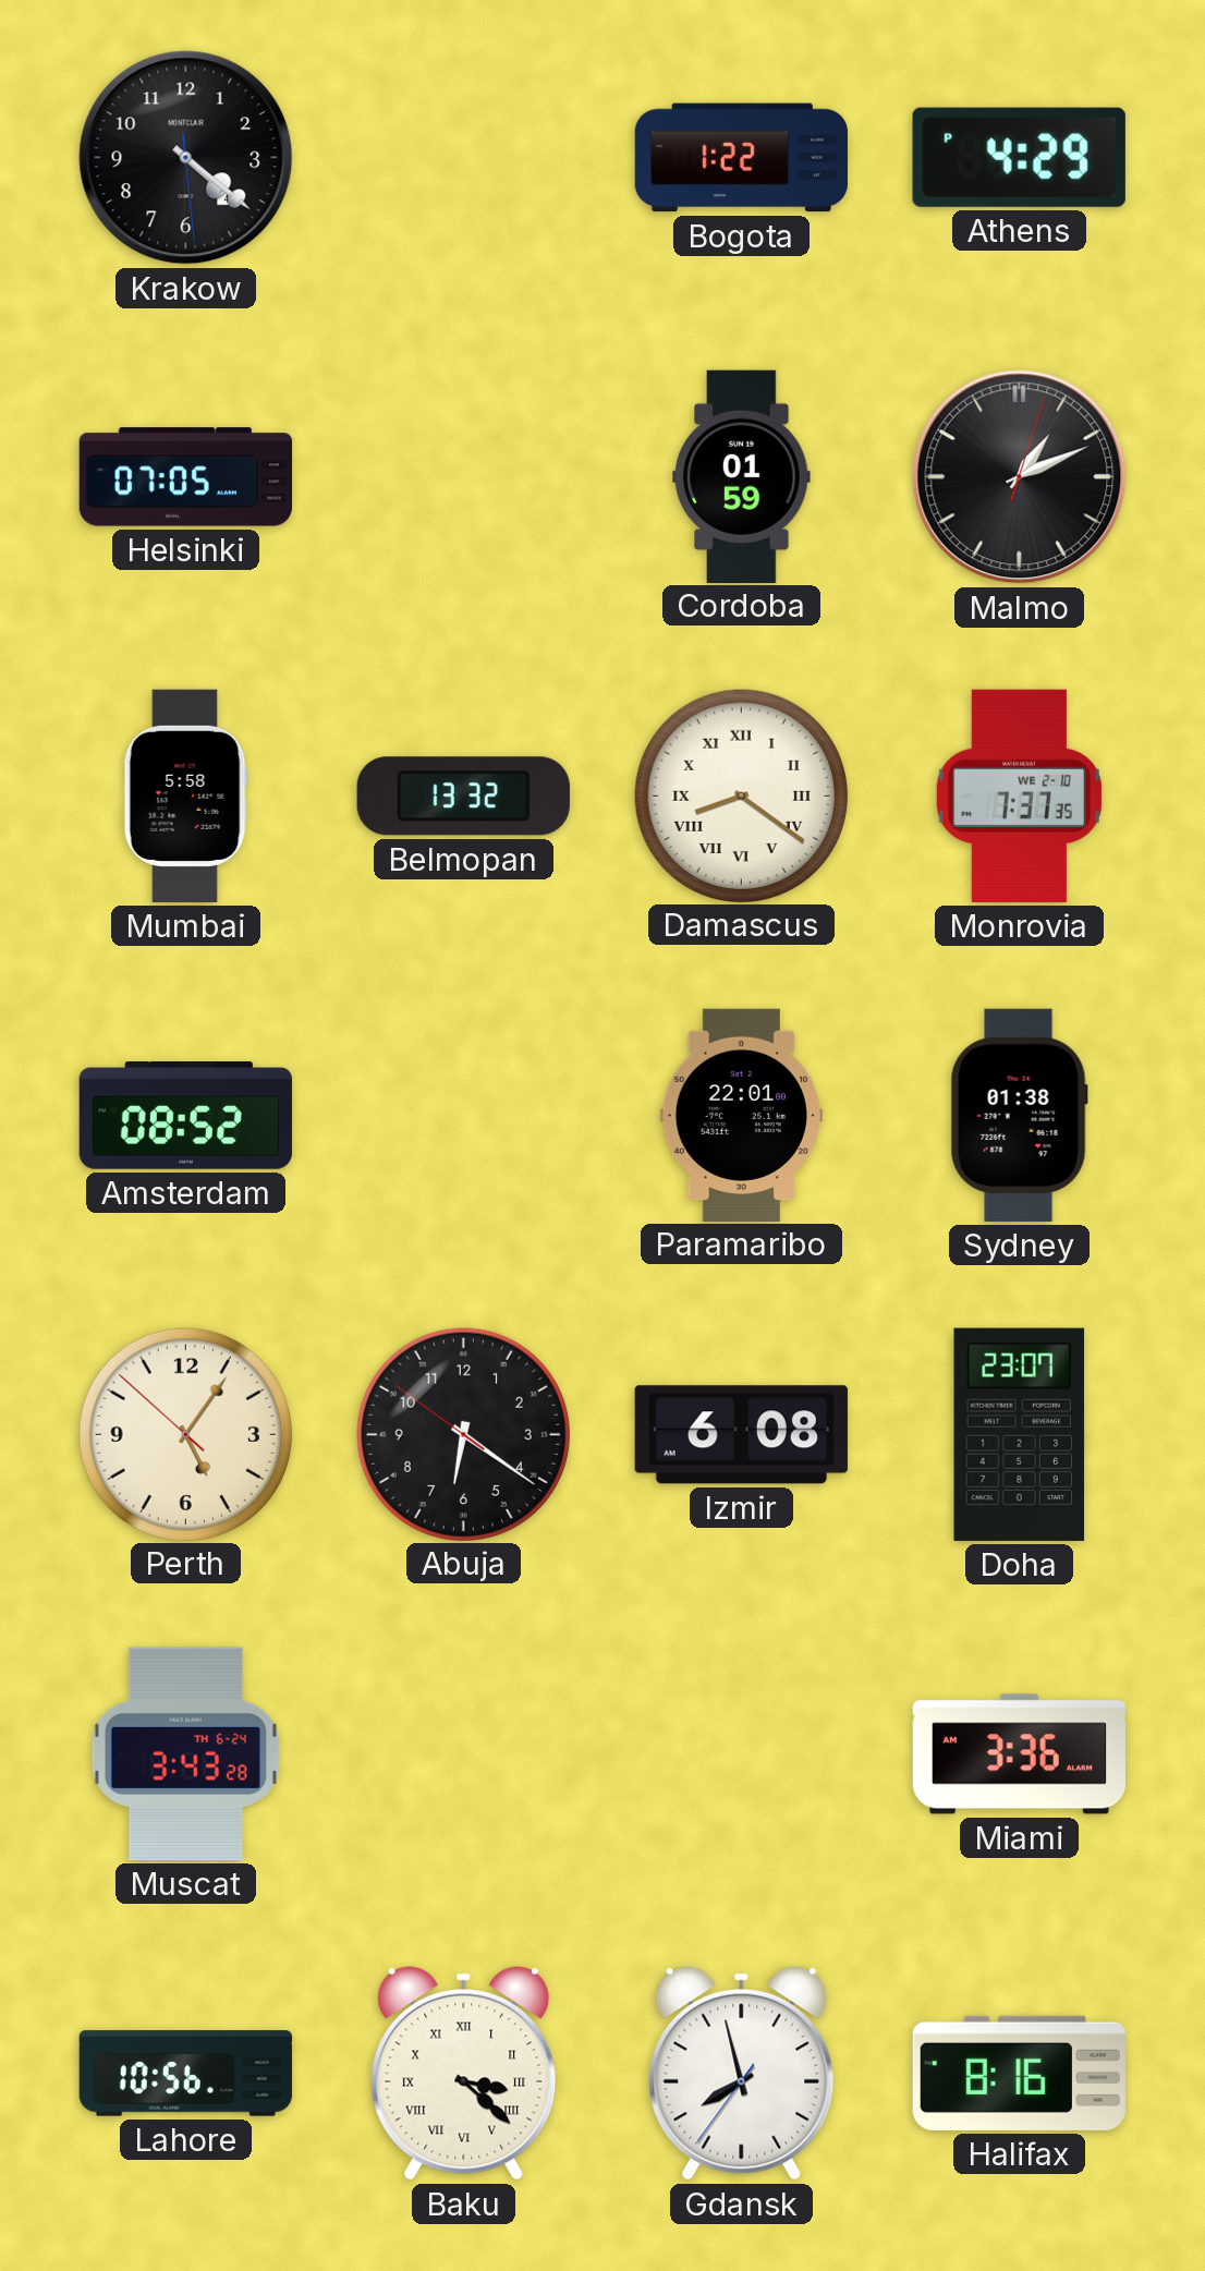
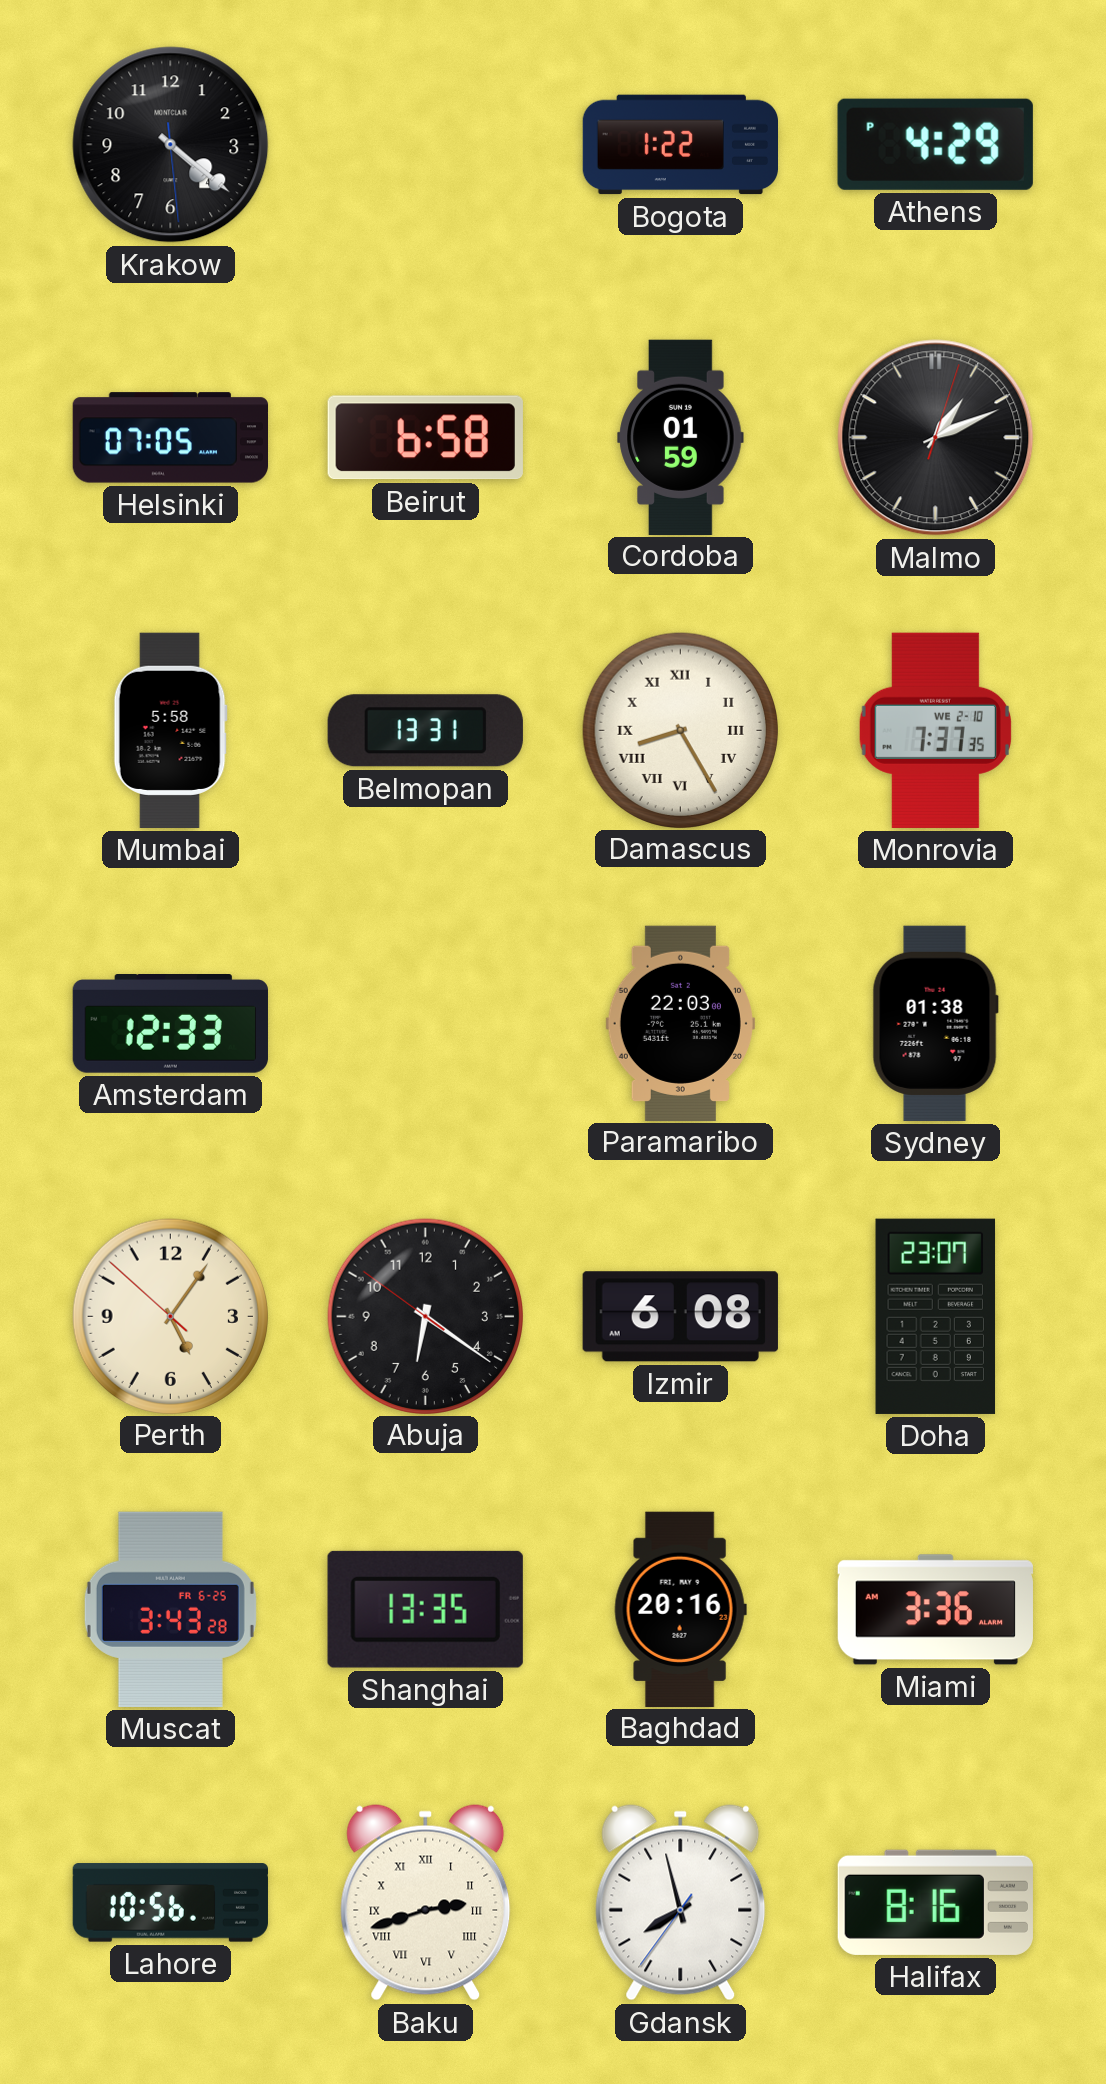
Beirut: none -> 6:58
Belmopan: 13:32 -> 13:31
Damascus: 8:21 -> 8:25
Amsterdam: 08:52 -> 12:33
Paramaribo: 22:01 -> 22:03
Muscat date: TH 6-24 -> FR 6-25
Shanghai: none -> 13:35
Baghdad: none -> 20:16
Baku: 3:22 -> 2:42
